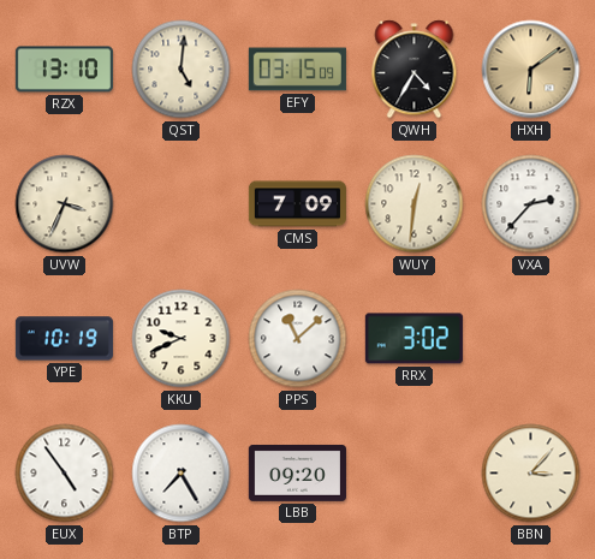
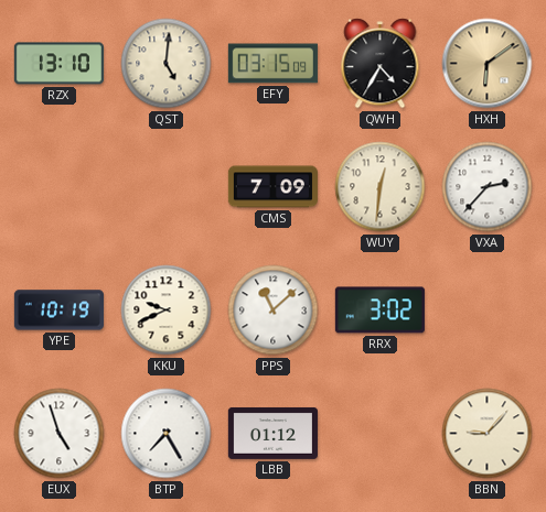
UVW: 3:34 -> none
EUX: 4:54 -> 4:57
LBB: 09:20 -> 01:12
BBN: 3:07 -> 9:07
